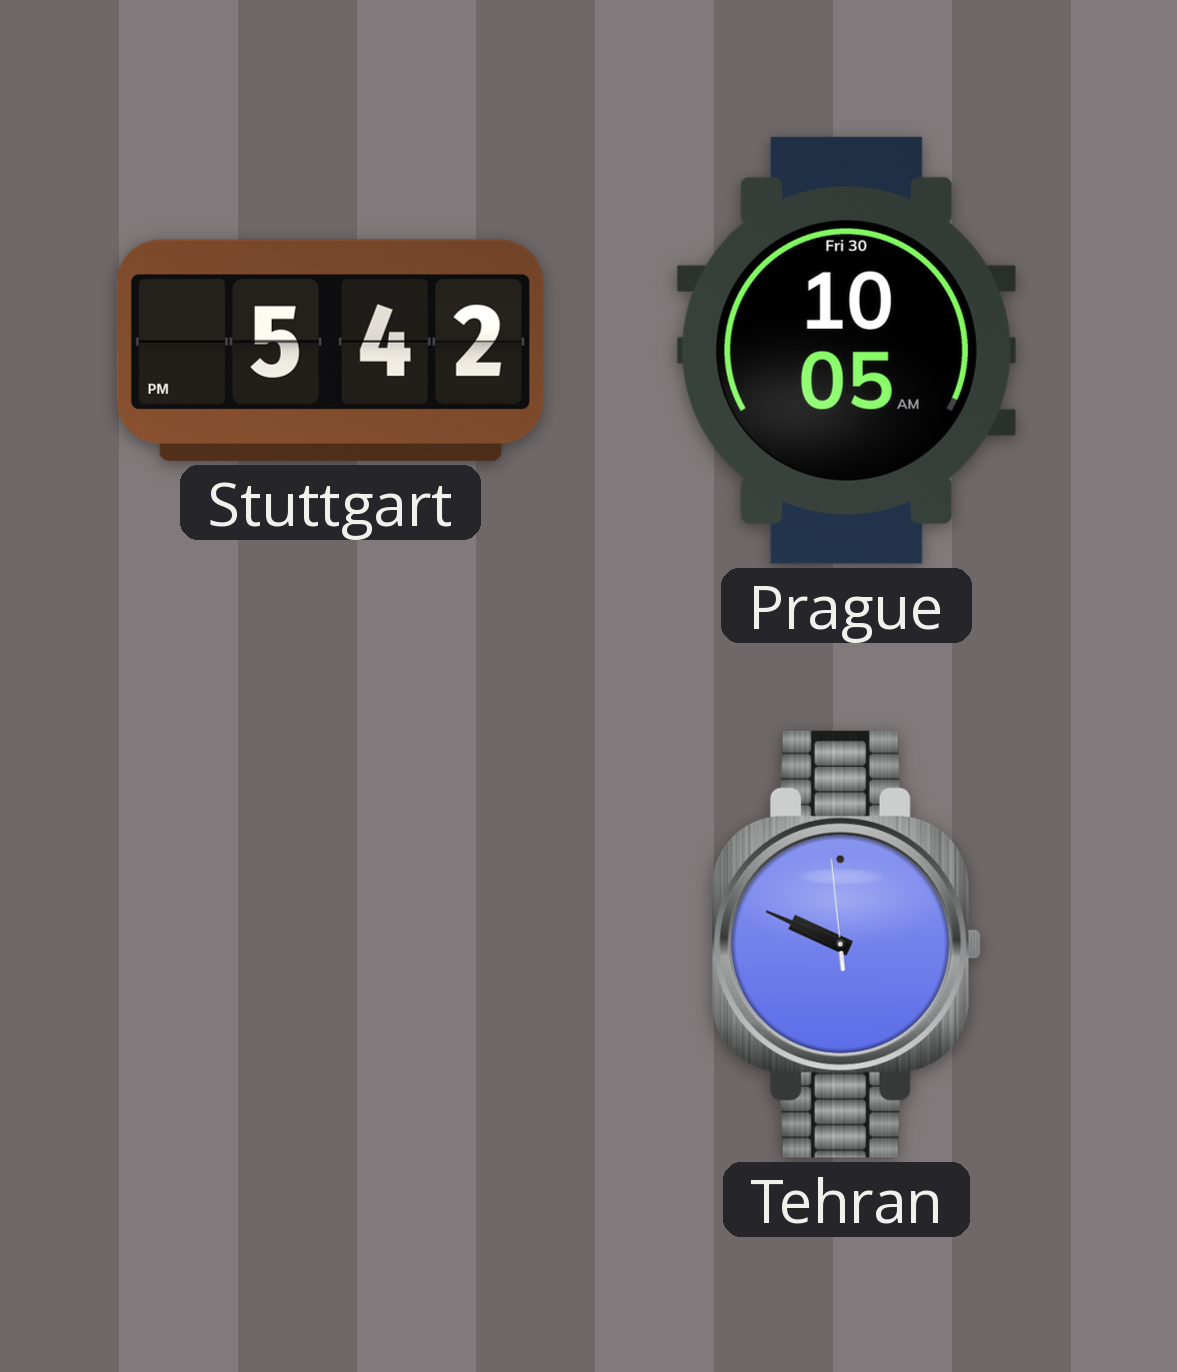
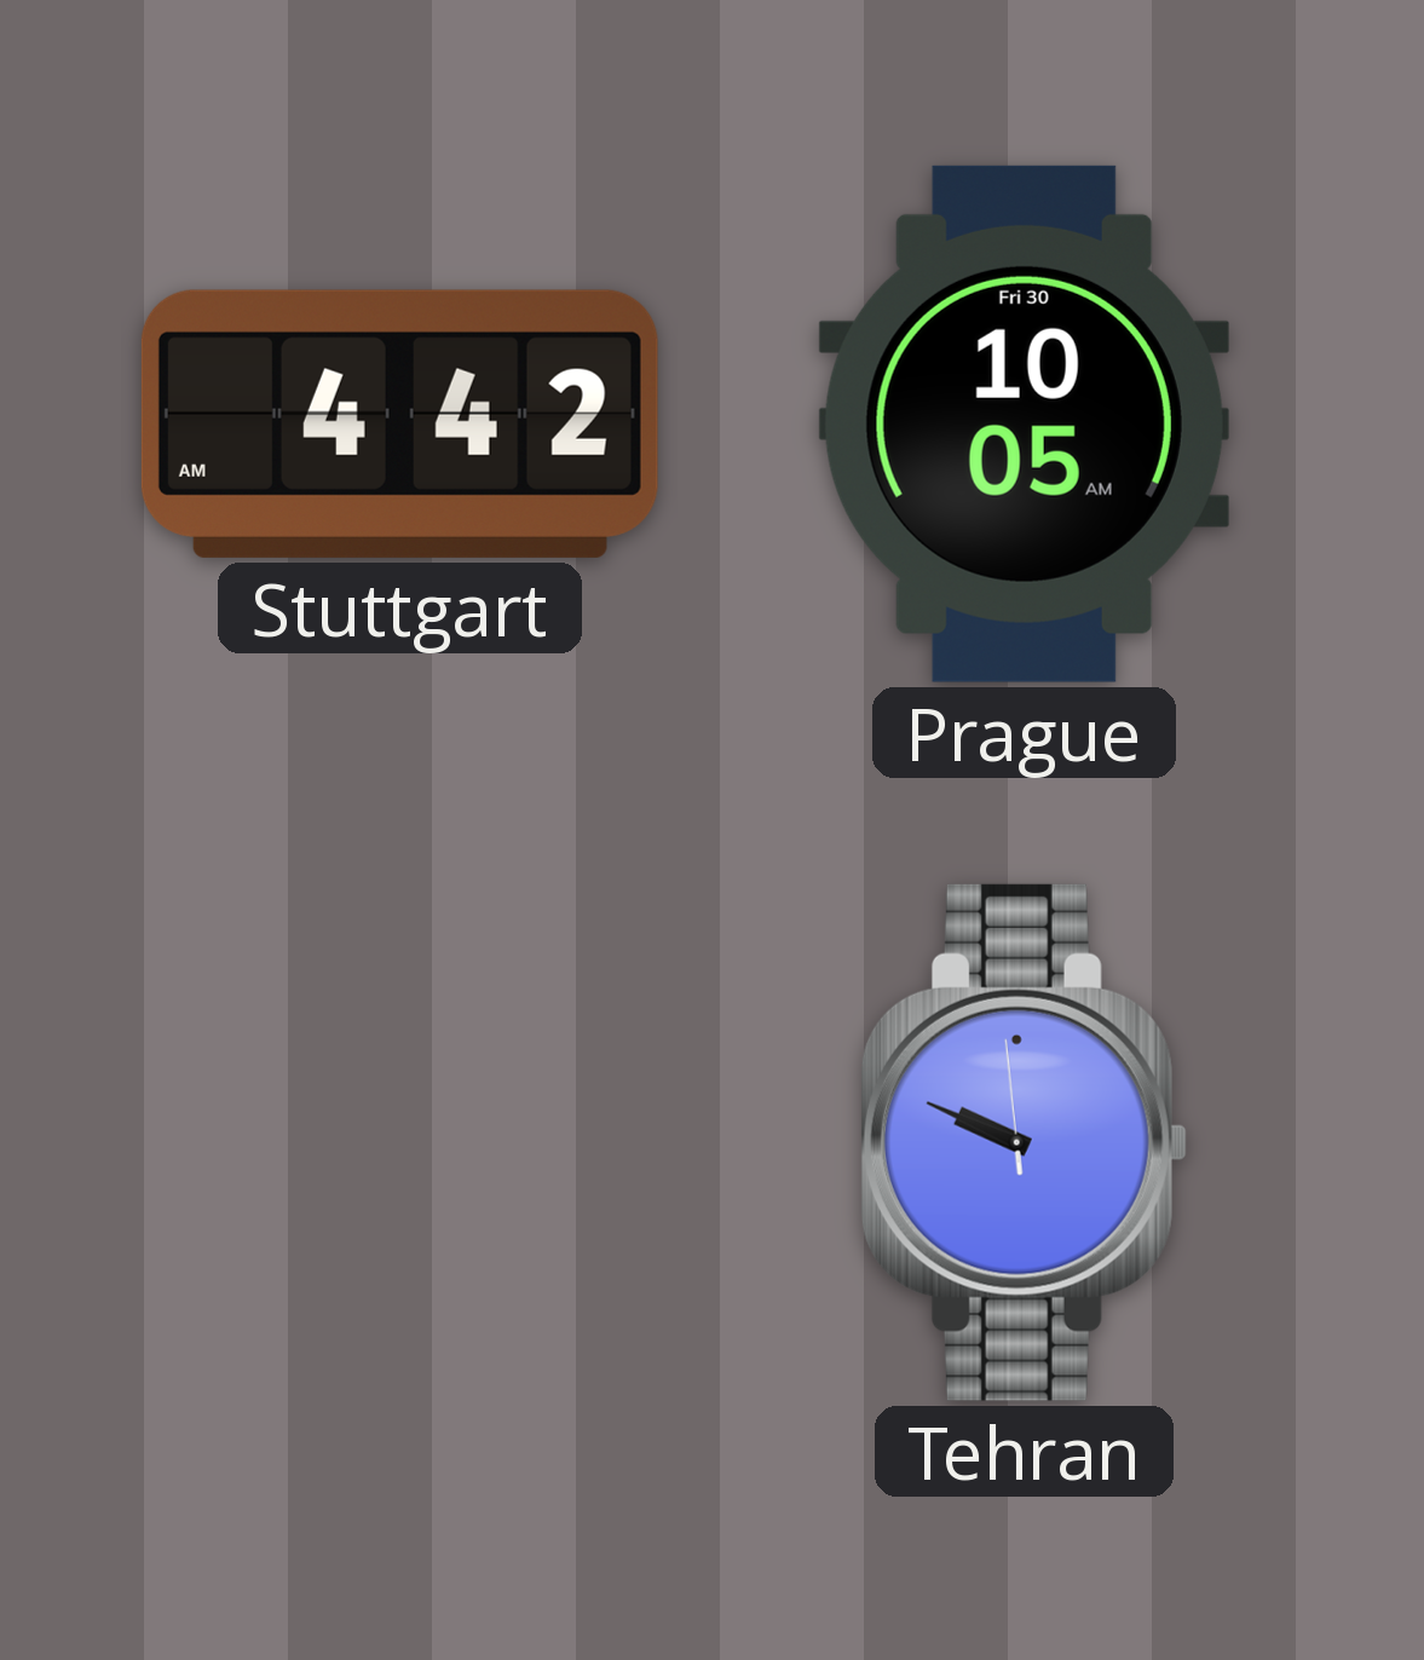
Stuttgart: 5:42 -> 4:42
